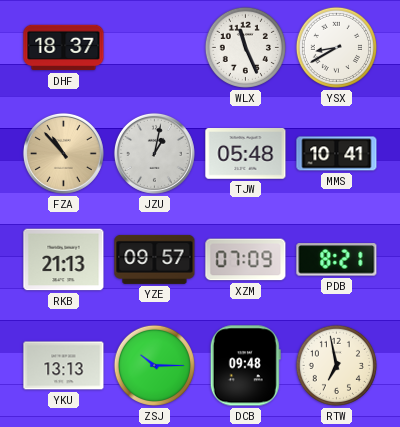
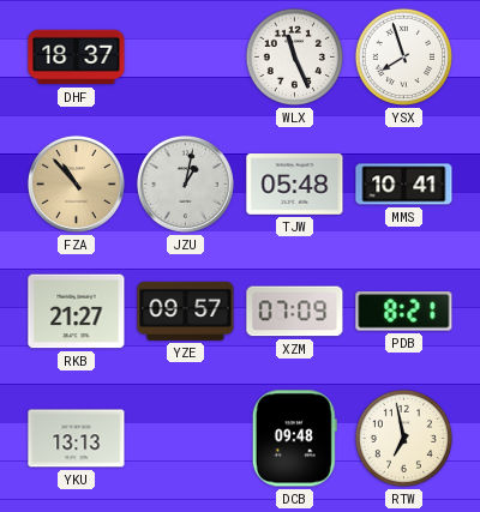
YSX: 8:40 -> 7:57
RKB: 21:13 -> 21:27
ZSJ: 10:15 -> none
